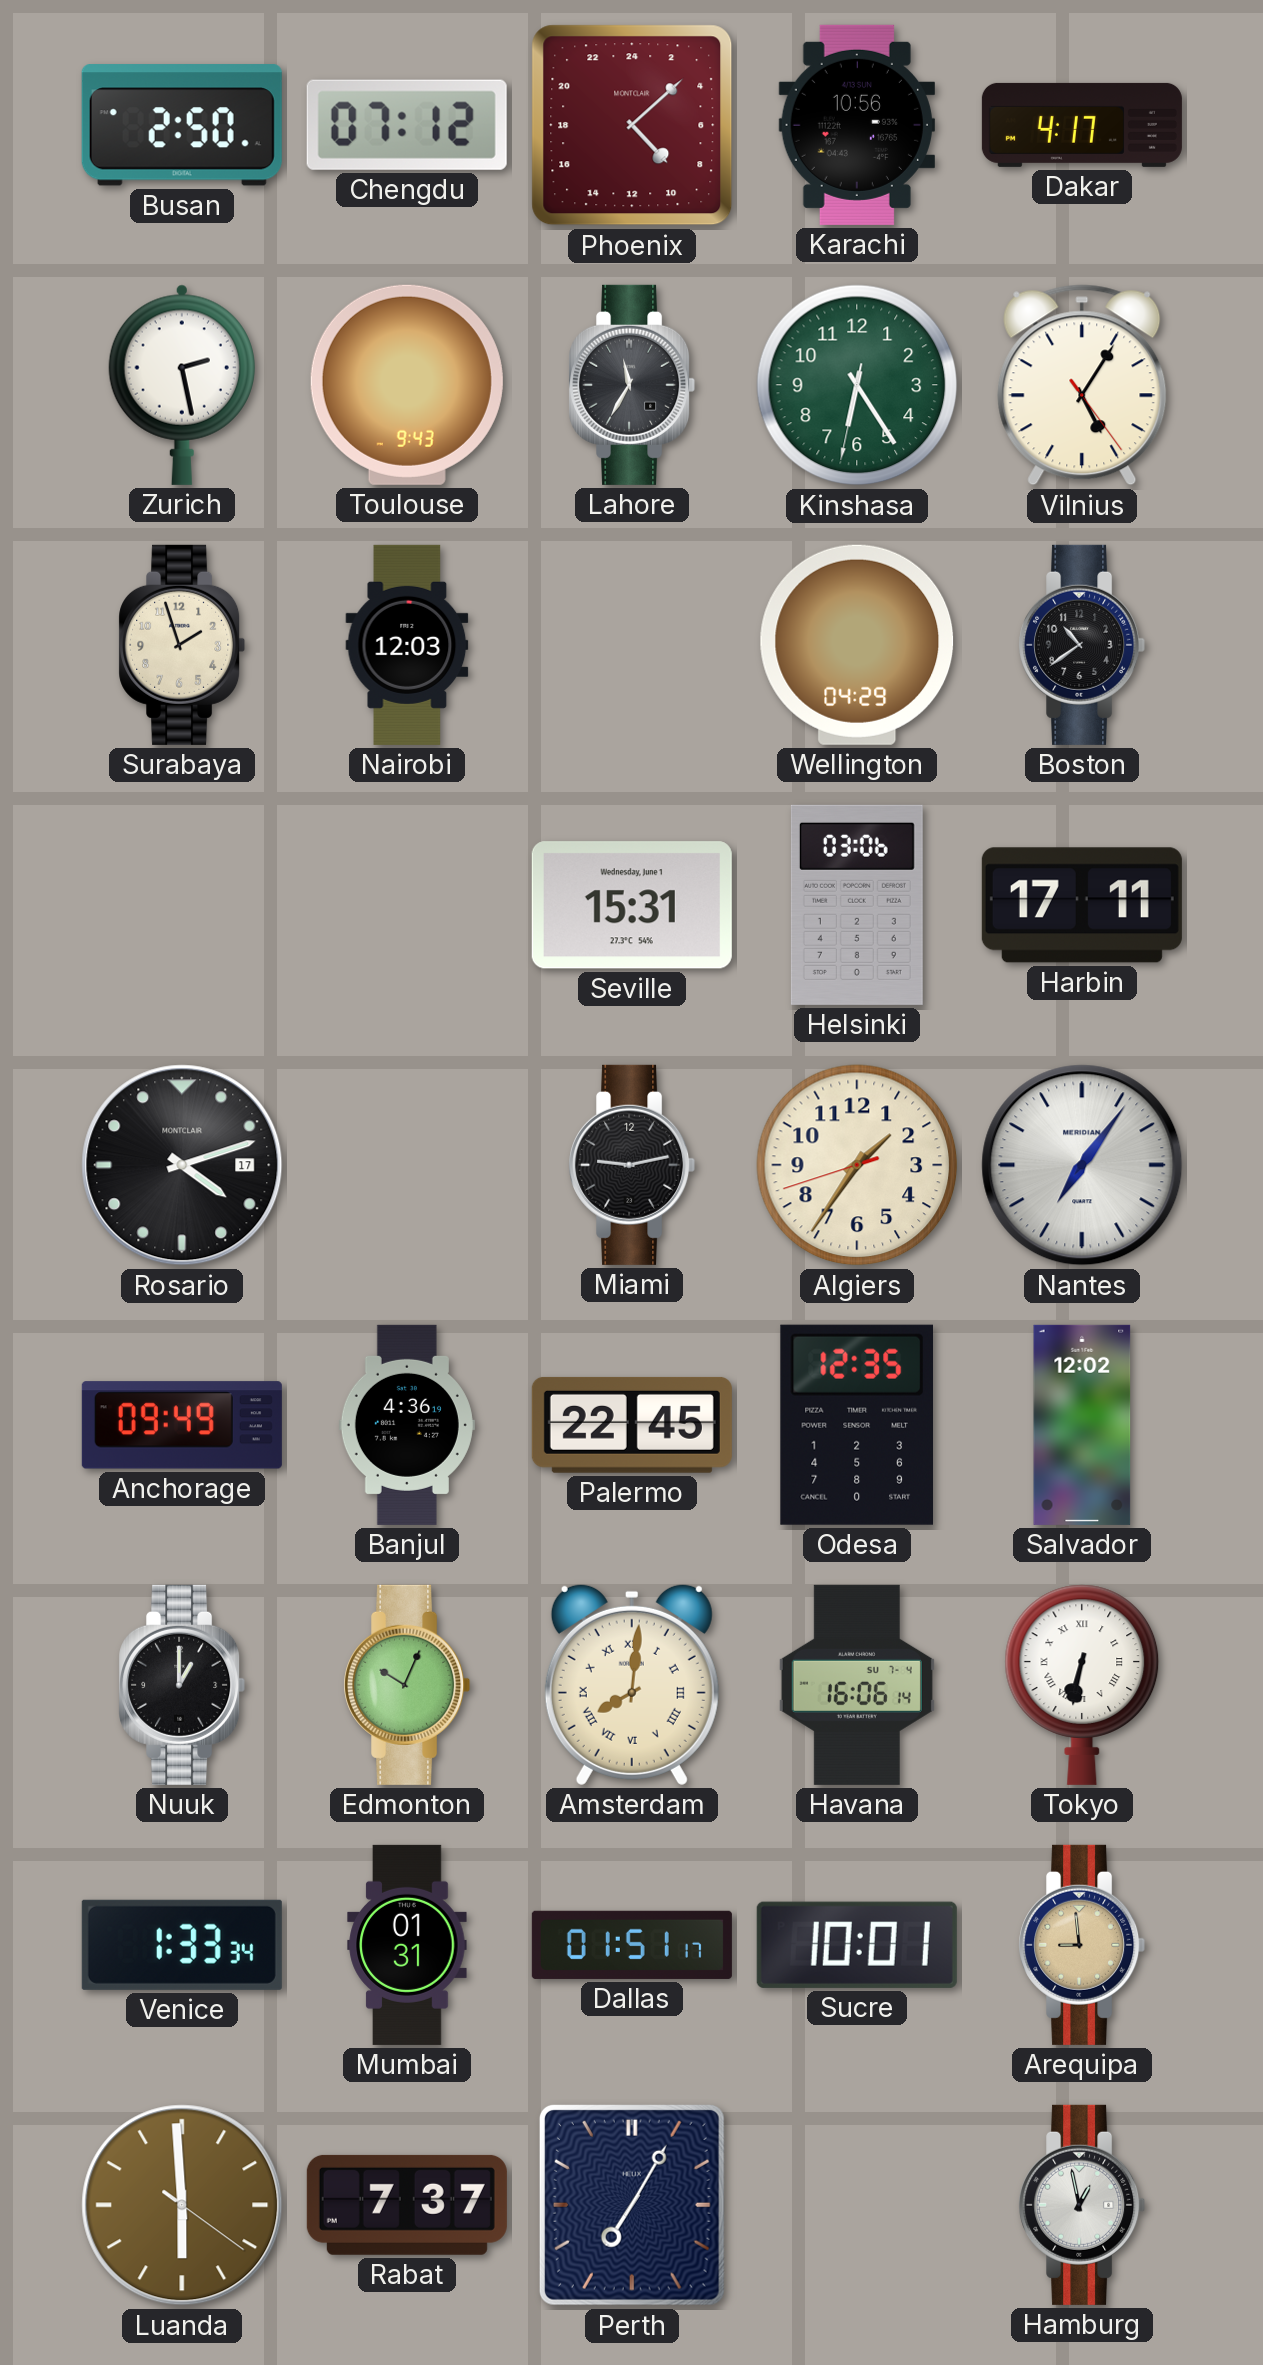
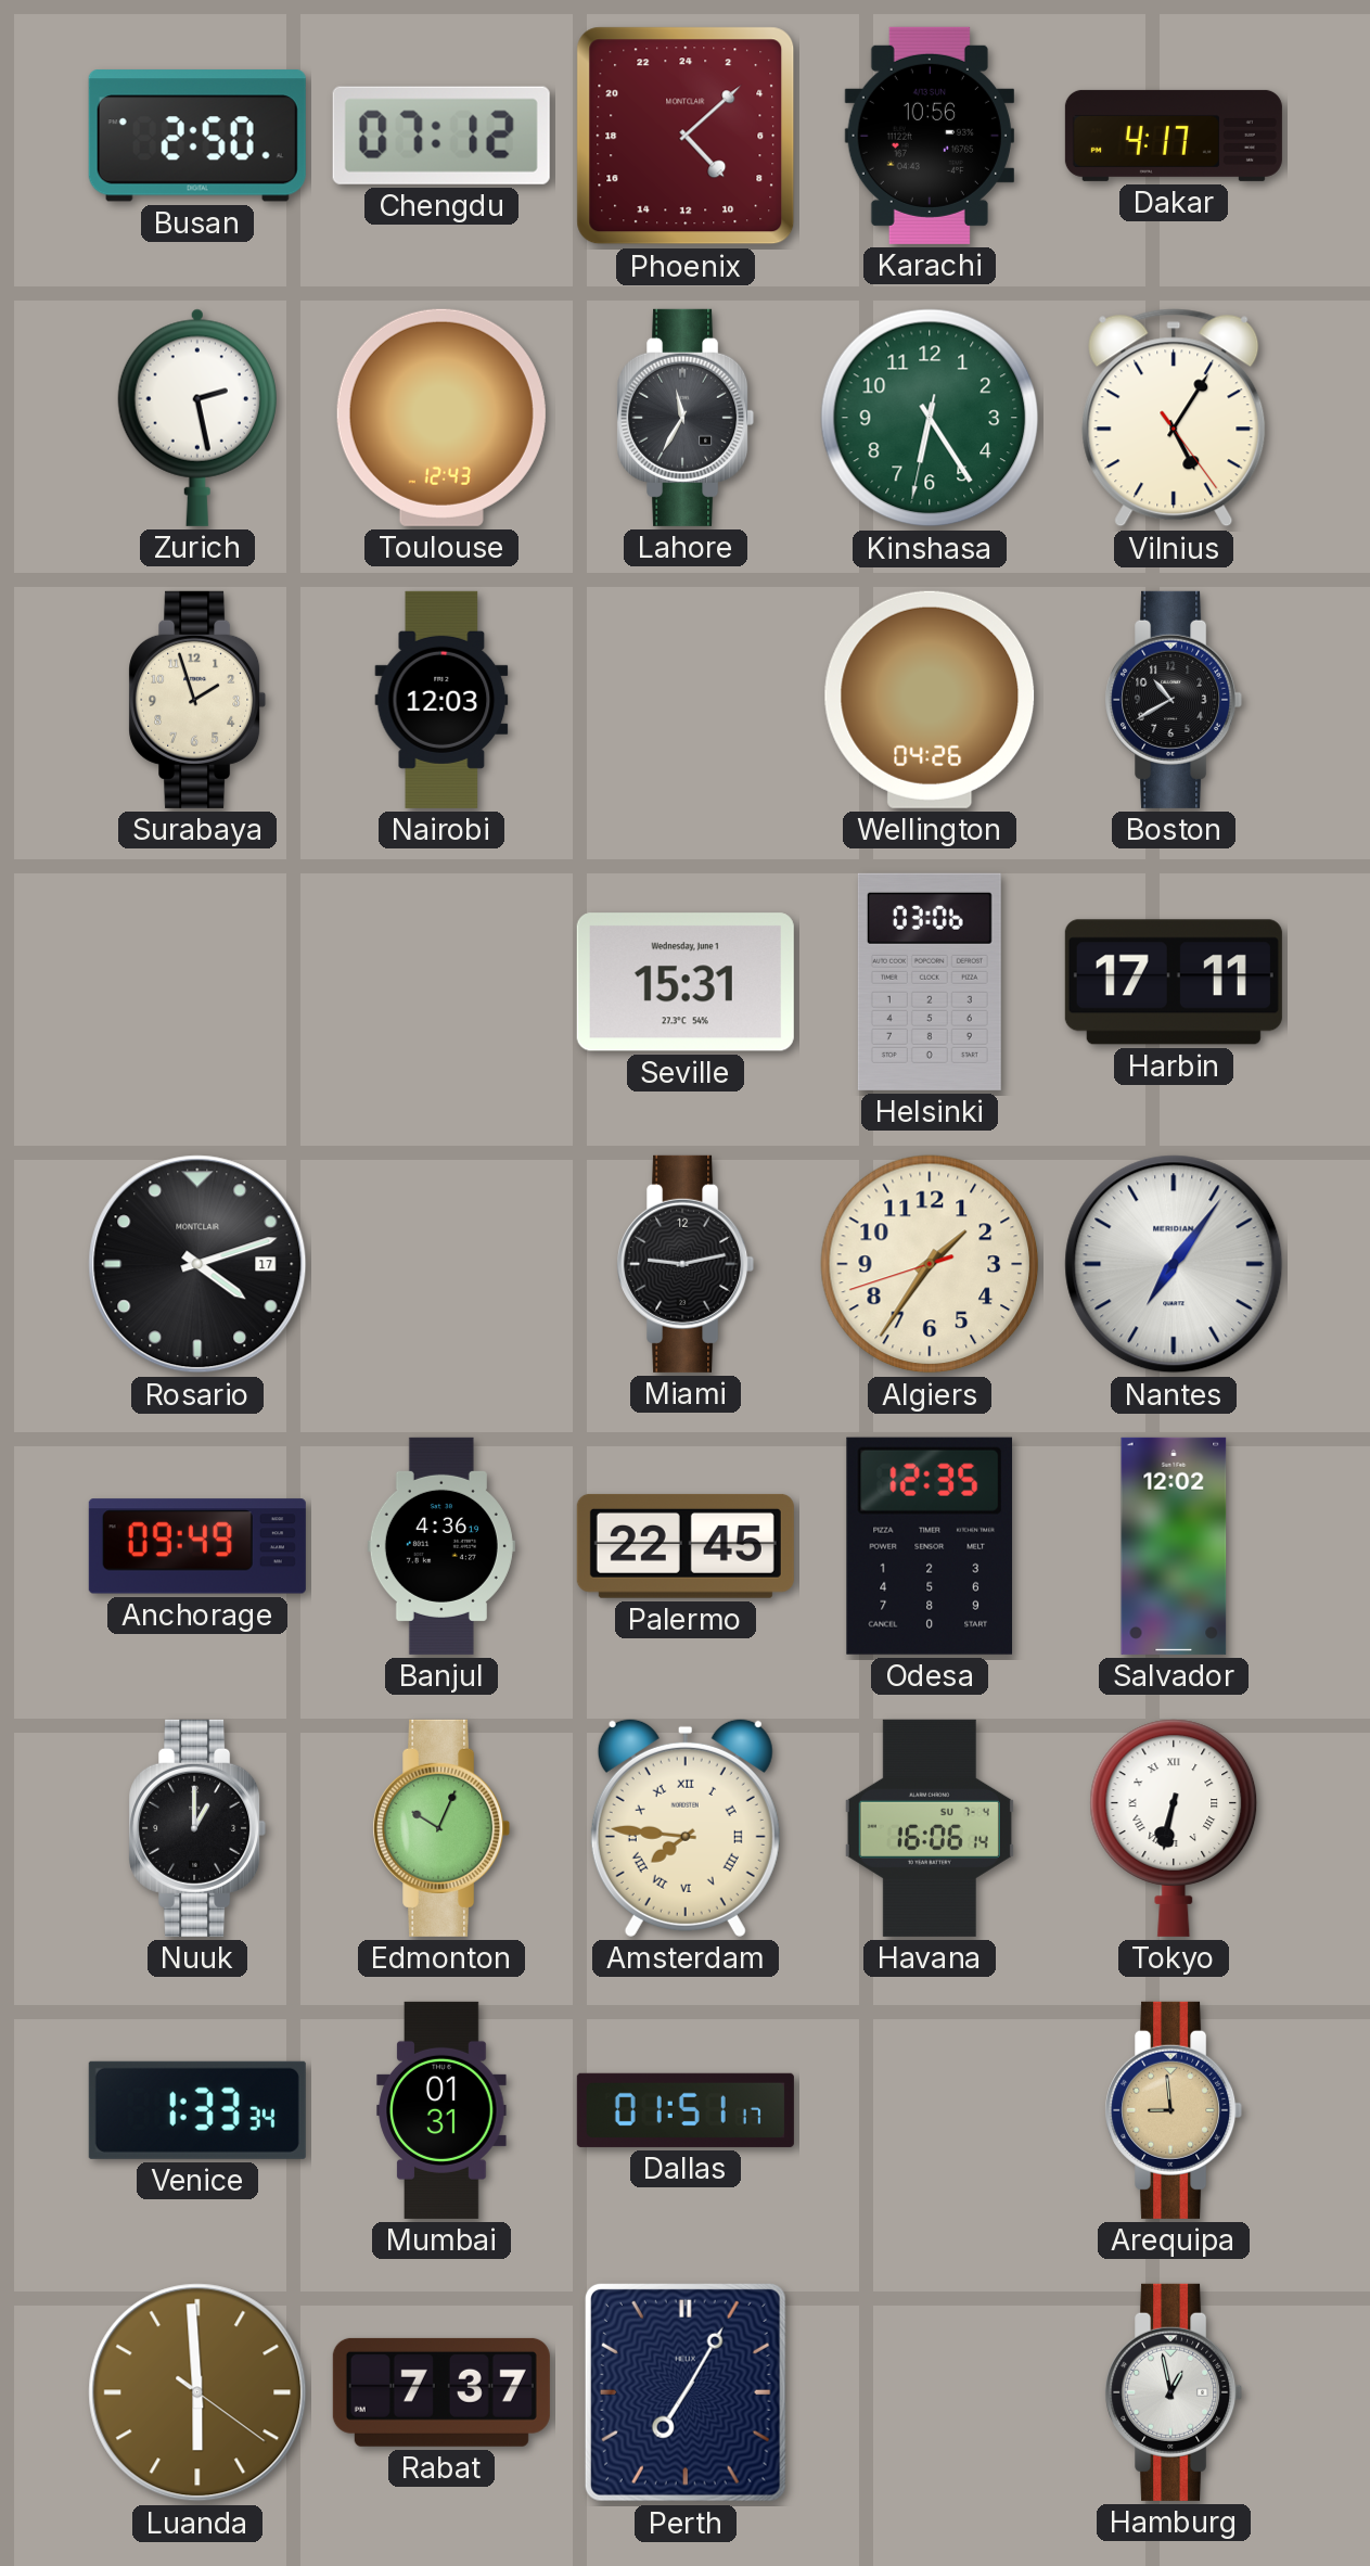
Toulouse: 9:43 -> 12:43
Wellington: 04:29 -> 04:26
Boston: 10:39 -> 10:40
Amsterdam: 8:01 -> 7:46
Sucre: 10:01 -> none
